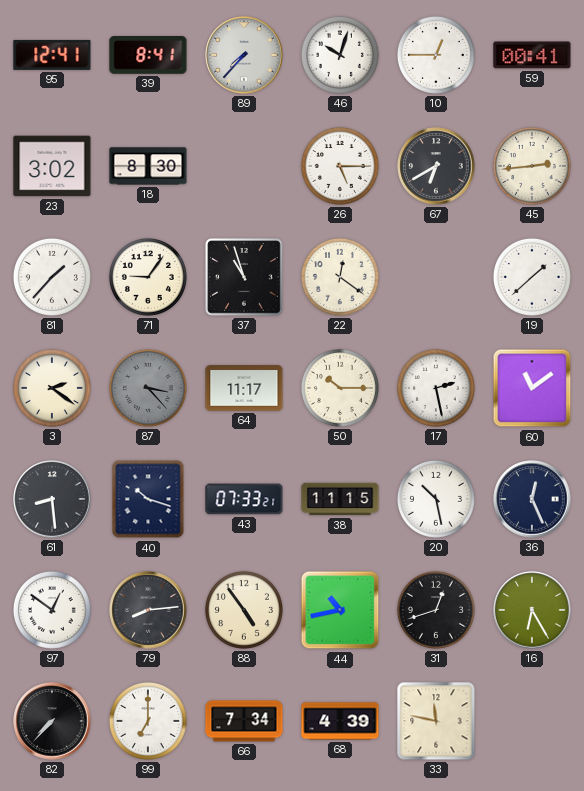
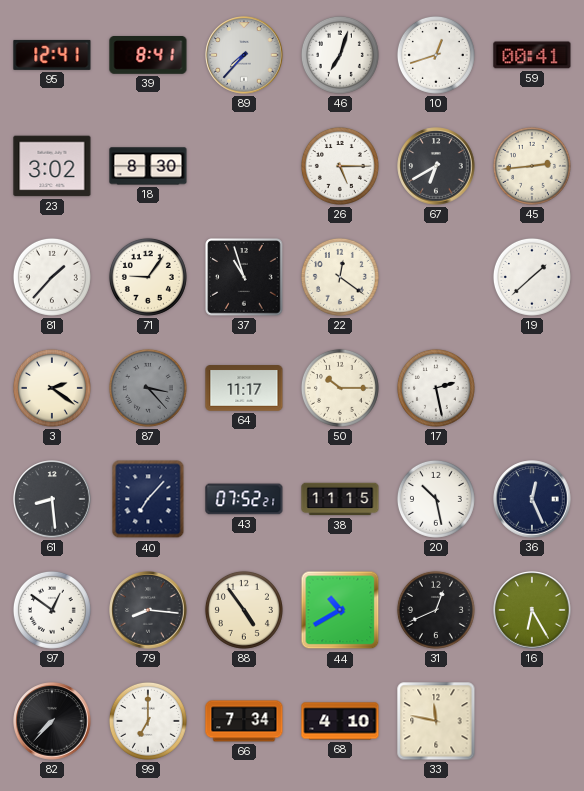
46: 10:03 -> 7:03
10: 12:45 -> 12:42
60: 11:09 -> none
40: 10:18 -> 7:07
43: 07:33 -> 07:52
79: 8:14 -> 8:16
44: 10:43 -> 10:40
31: 12:42 -> 12:41
68: 4:39 -> 4:10
